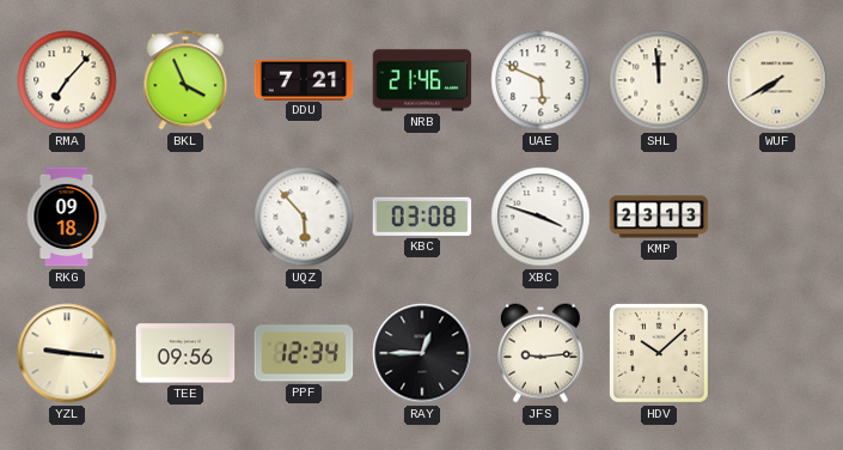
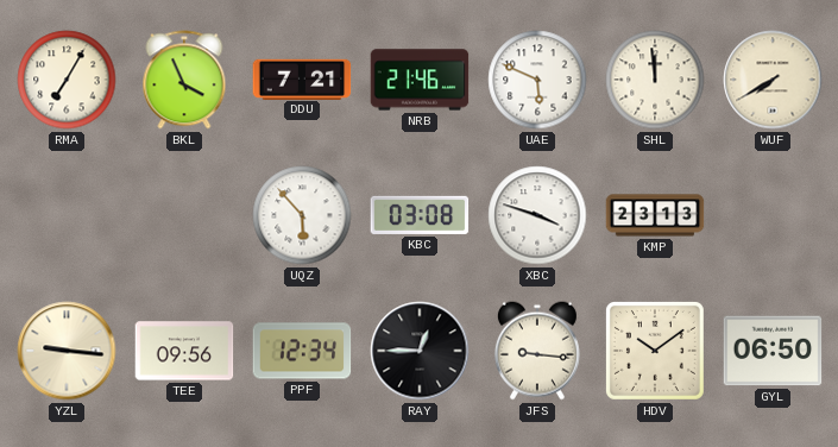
RMA: 7:07 -> 7:05
RKG: 09:18 -> none
JFS: 9:14 -> 9:16
HDV: 10:08 -> 10:09
GYL: none -> 06:50
